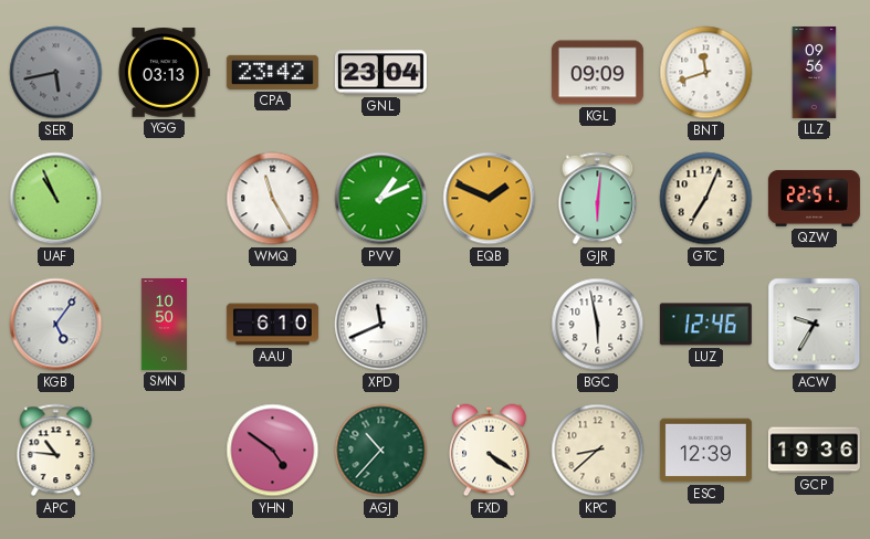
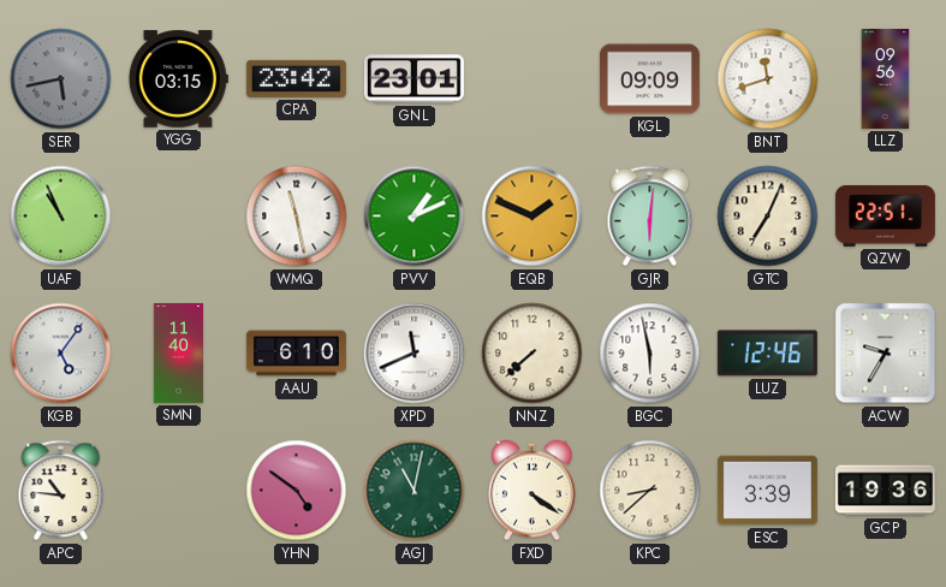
YGG: 03:13 -> 03:15
GNL: 23:04 -> 23:01
WMQ: 11:25 -> 11:28
SMN: 10:50 -> 11:40
NNZ: none -> 7:38
AGJ: 10:37 -> 11:02
ESC: 12:39 -> 3:39
